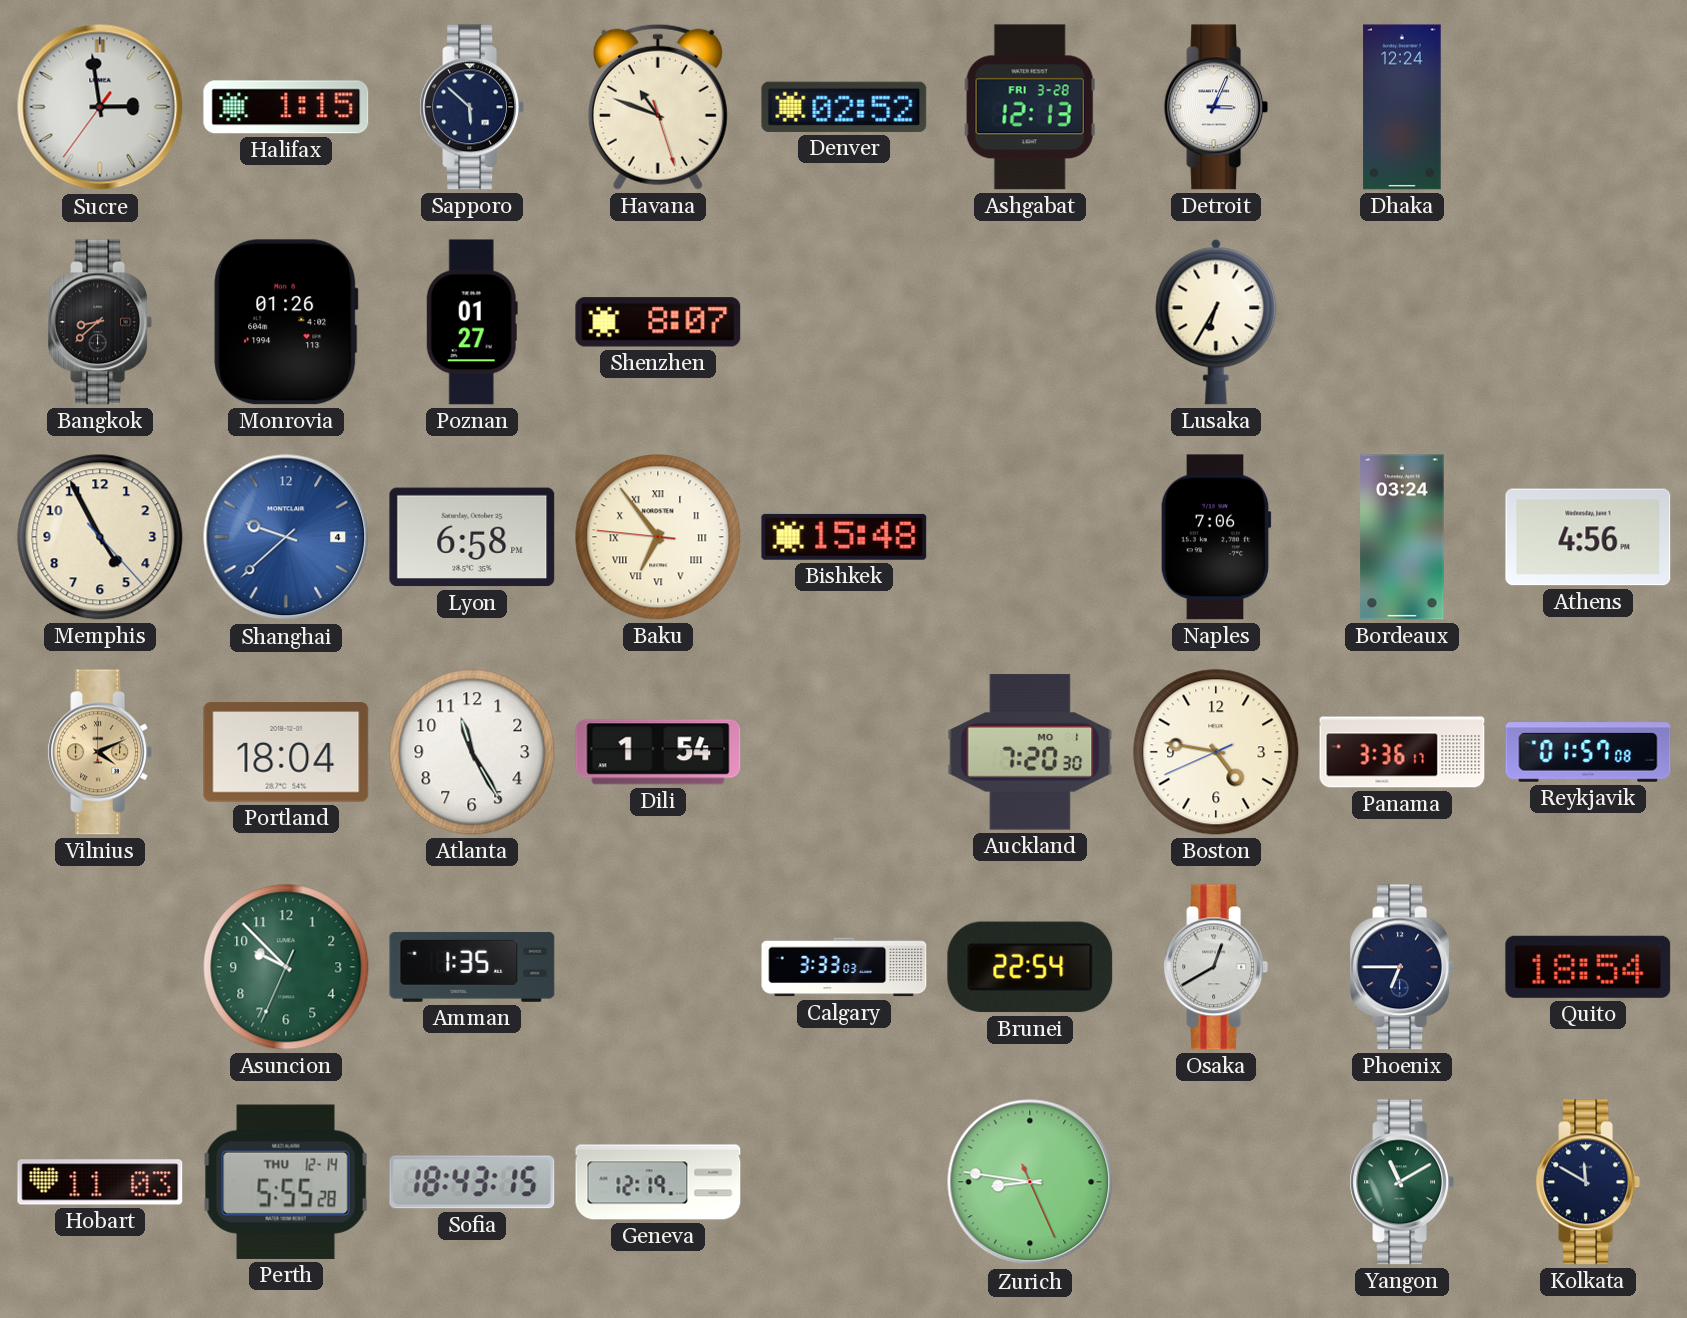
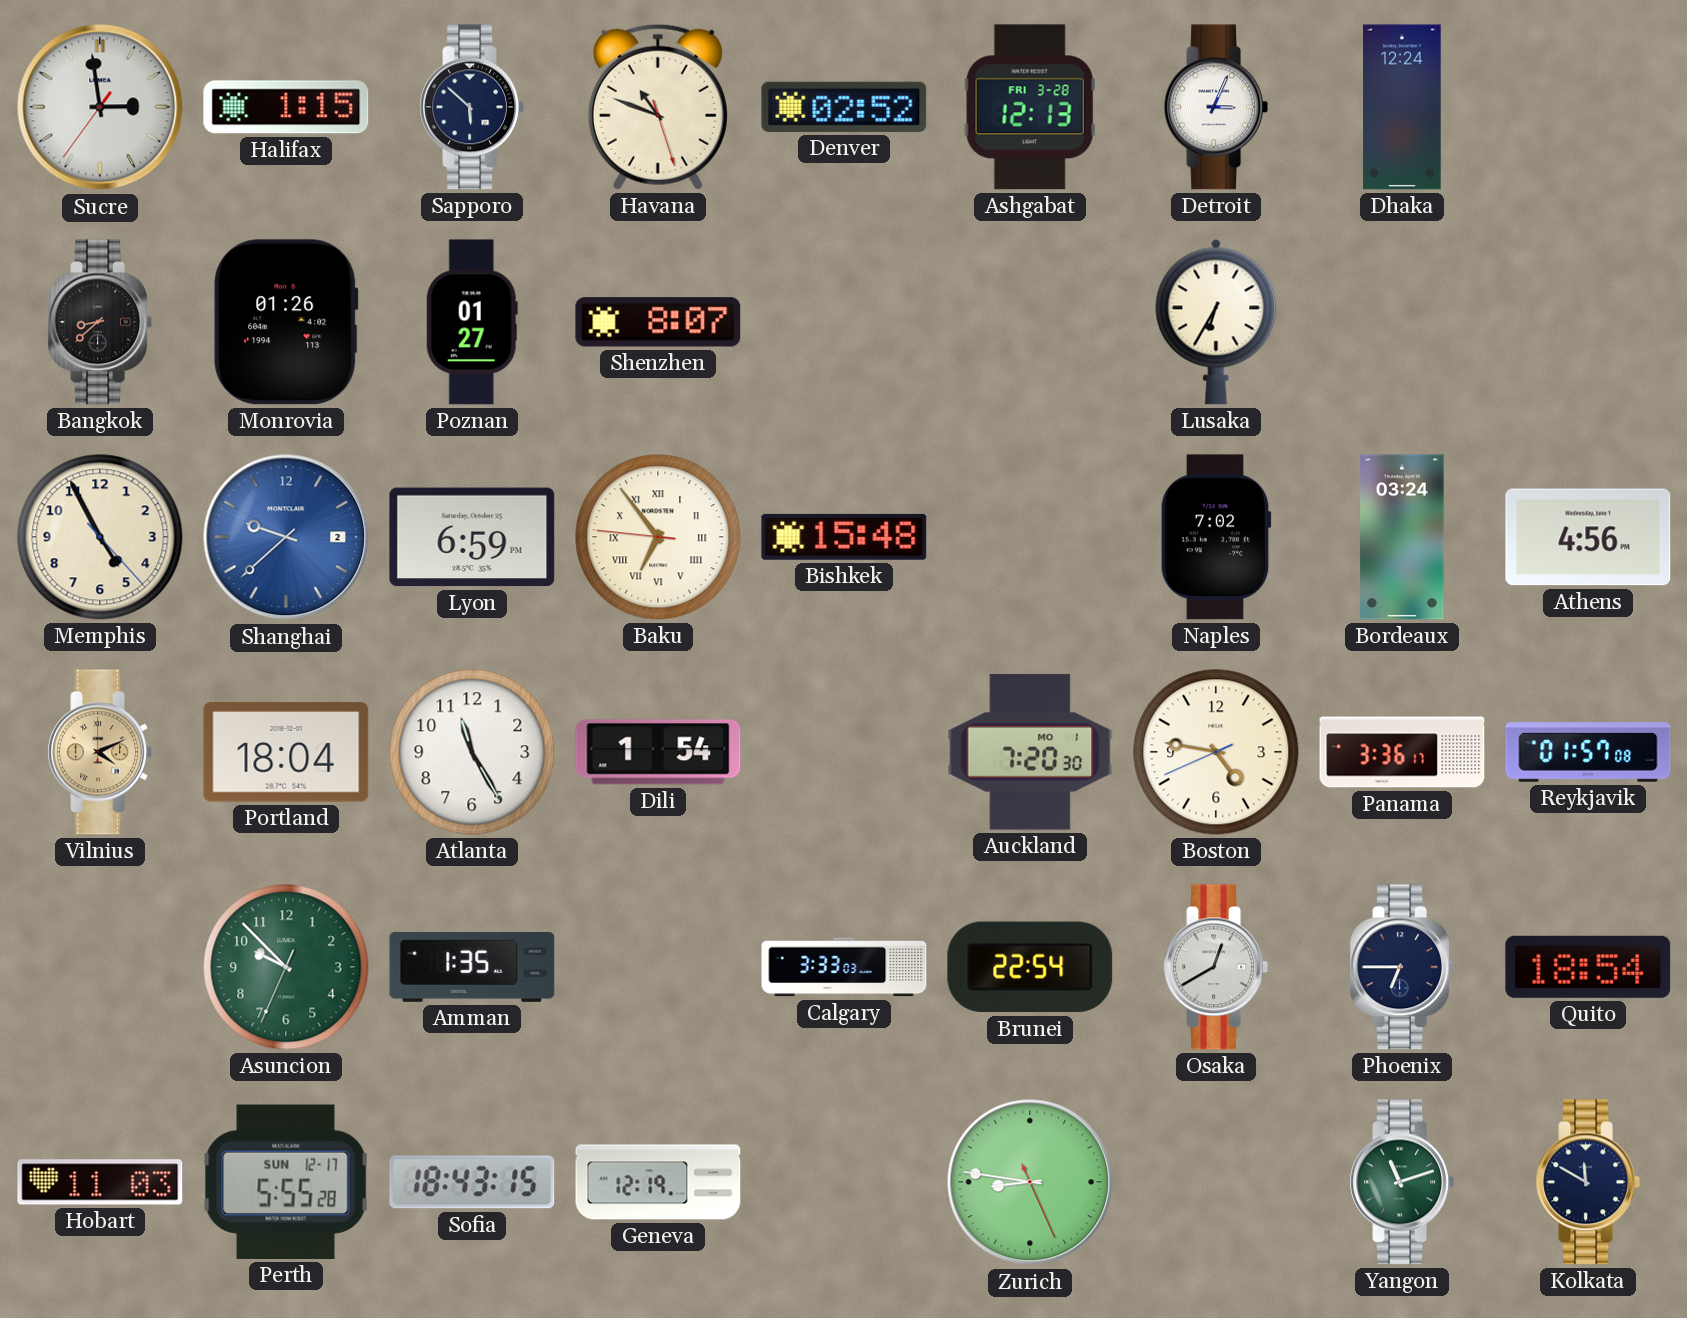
Shanghai date: 4 -> 2
Lyon: 6:58 -> 6:59
Naples: 7:06 -> 7:02
Perth date: THU 12-14 -> SUN 12-17
Yangon: 11:10 -> 11:12
